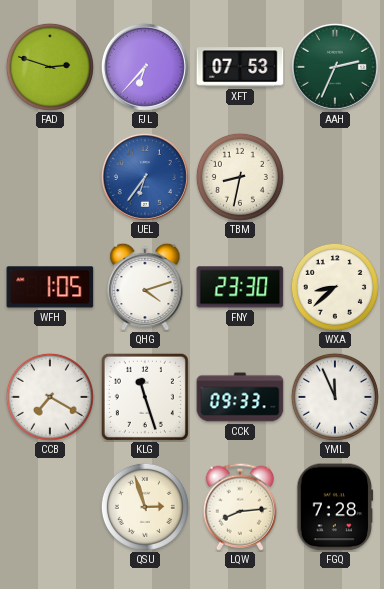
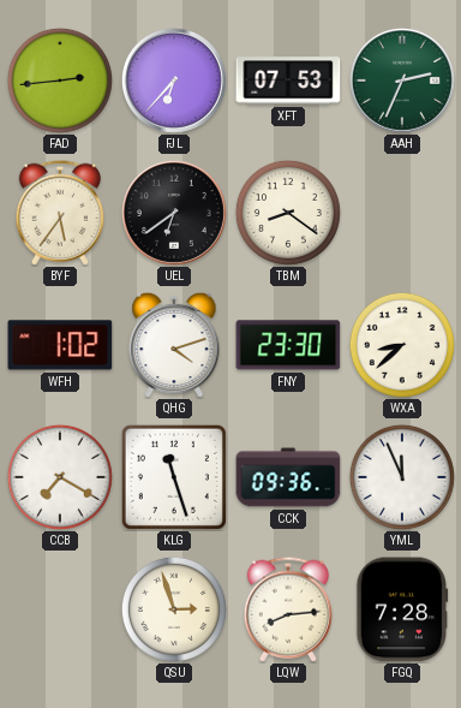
FAD: 2:48 -> 2:44
BYF: none -> 5:36
UEL: 6:36 -> 6:39
UEL dial: blue -> black
TBM: 8:32 -> 8:21
WFH: 1:05 -> 1:02
CCK: 09:33 -> 09:36
